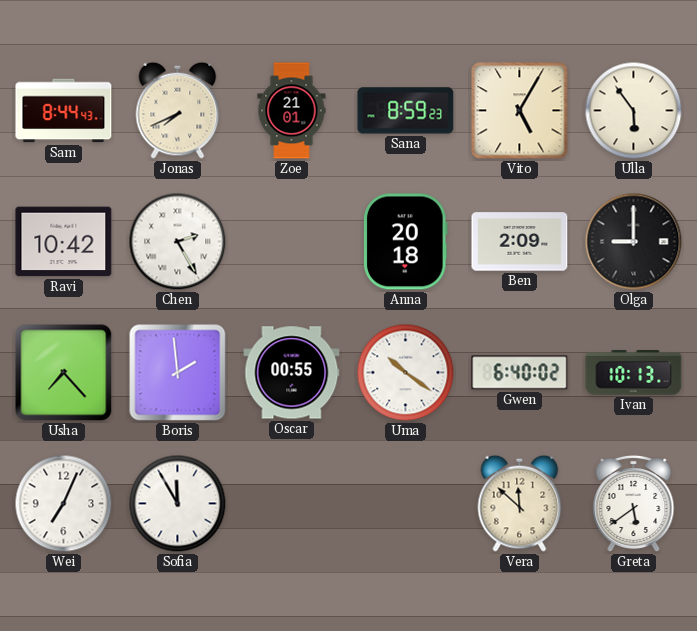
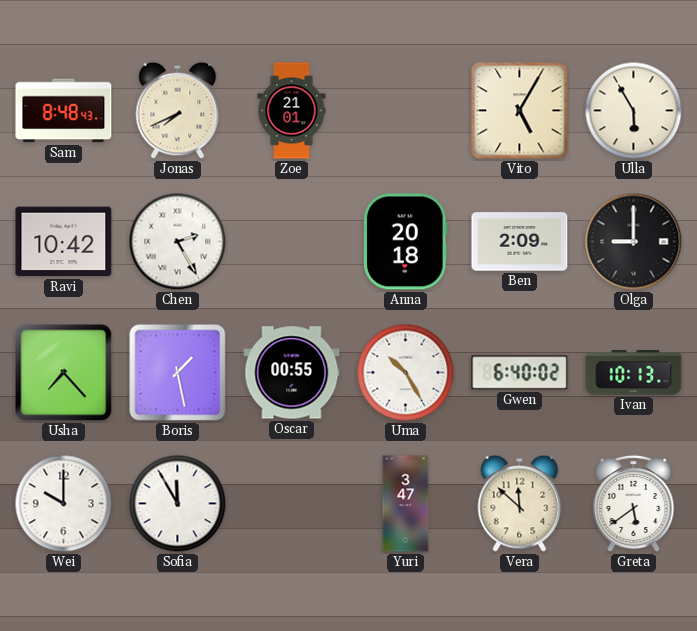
Sam: 8:44 -> 8:48
Sana: 8:59 -> none
Ulla: 5:54 -> 5:55
Boris: 1:59 -> 1:28
Uma: 10:21 -> 10:25
Wei: 7:04 -> 10:00
Yuri: none -> 3:47
